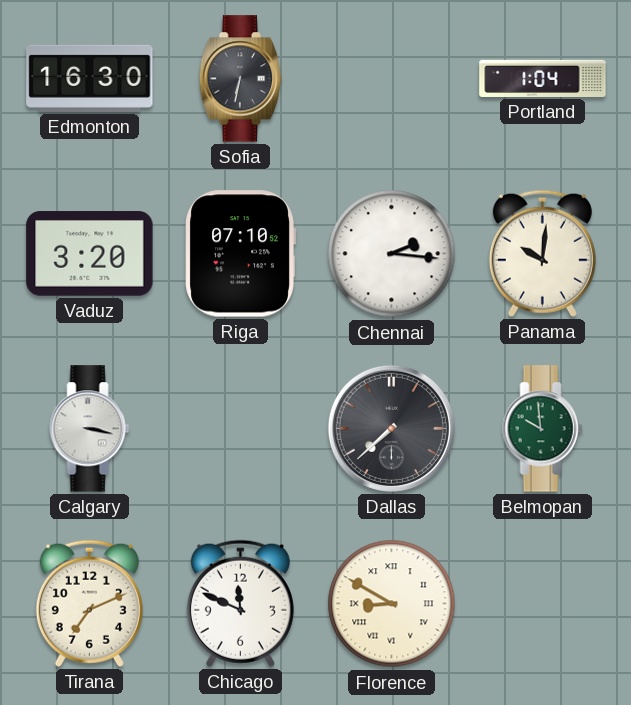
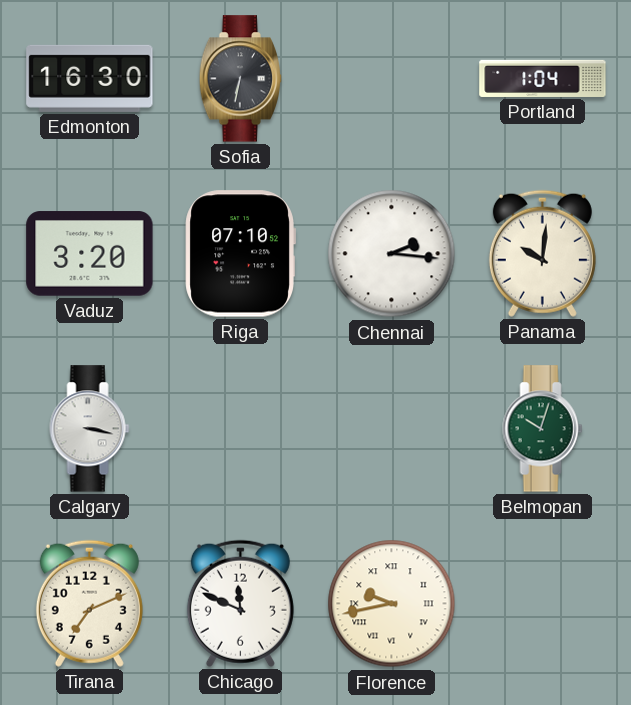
Dallas: 7:38 -> none
Belmopan: 9:59 -> 10:03
Florence: 8:50 -> 9:43
